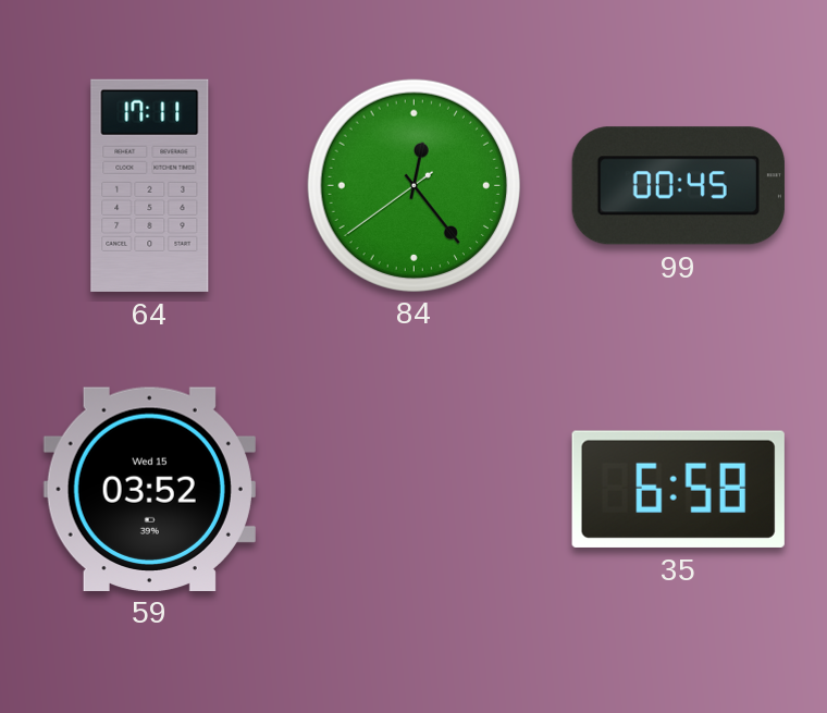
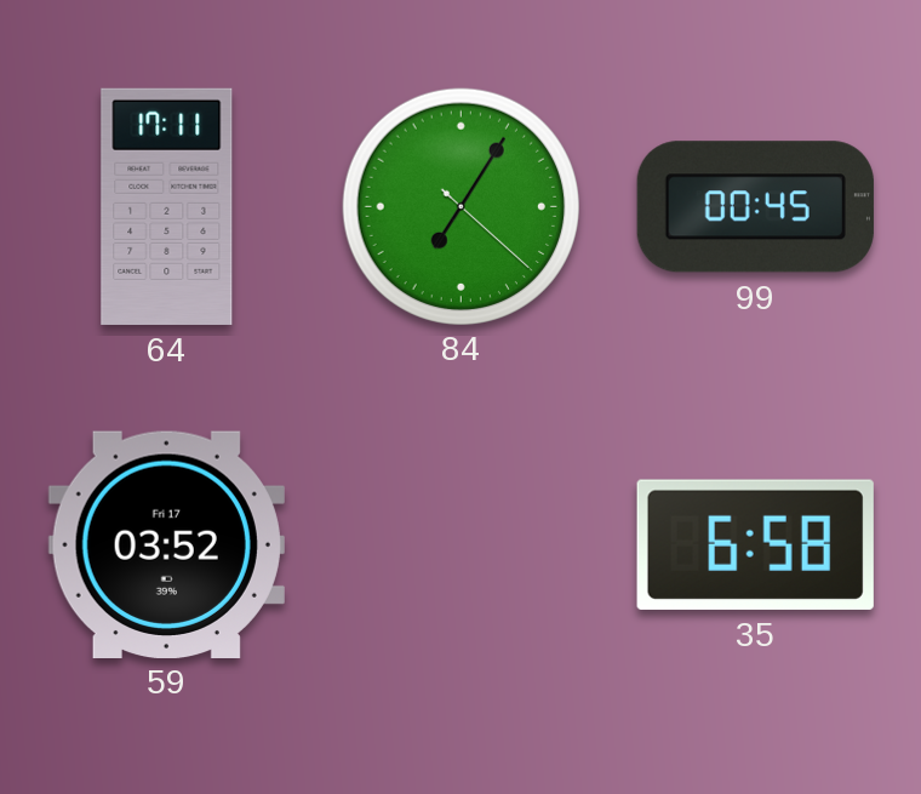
84: 12:23 -> 7:05
59 date: Wed 15 -> Fri 17
